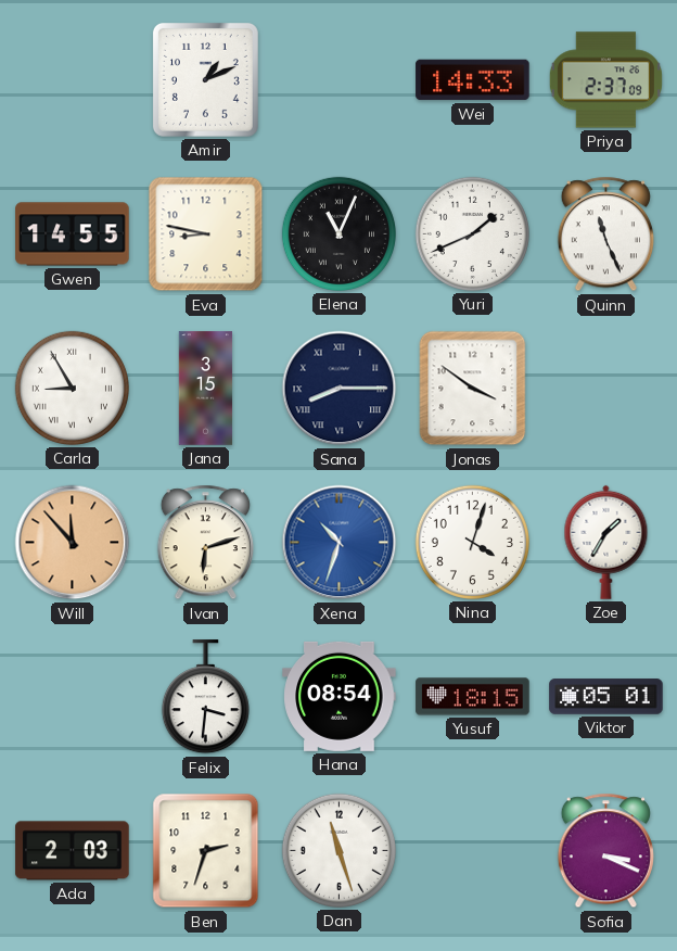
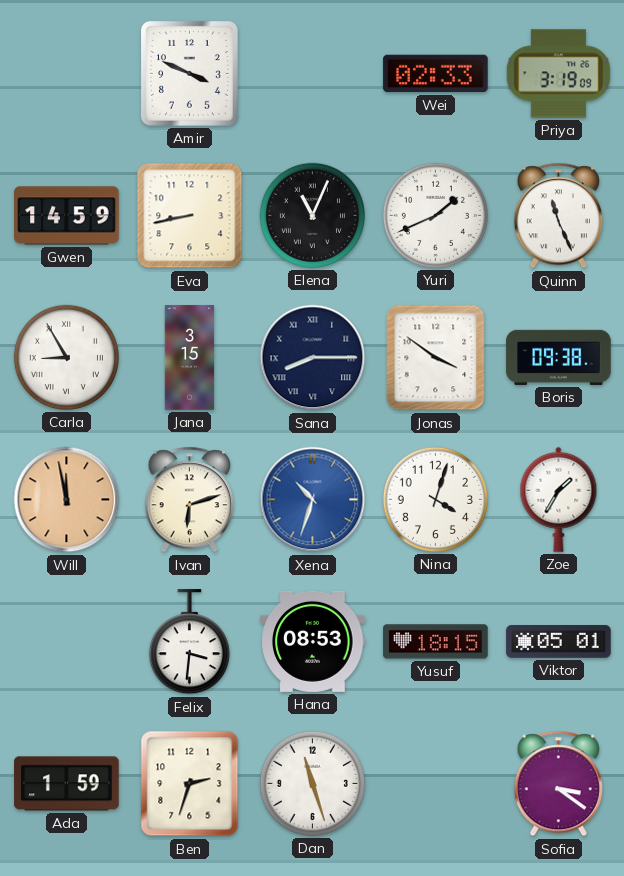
Amir: 1:11 -> 3:49
Wei: 14:33 -> 02:33
Priya: 2:37 -> 3:19
Gwen: 14:55 -> 14:59
Eva: 8:47 -> 8:43
Boris: none -> 09:38
Will: 11:53 -> 11:58
Hana: 08:54 -> 08:53
Ada: 2:03 -> 1:59
Sofia: 3:19 -> 3:21
